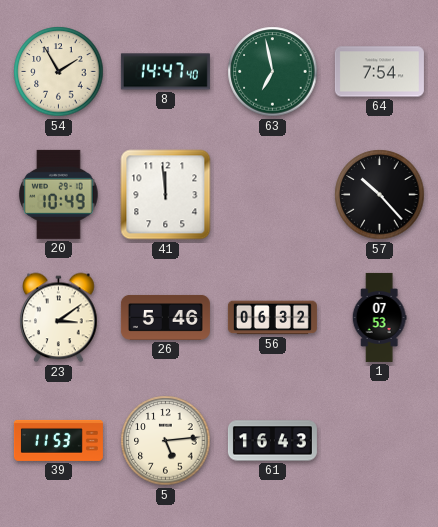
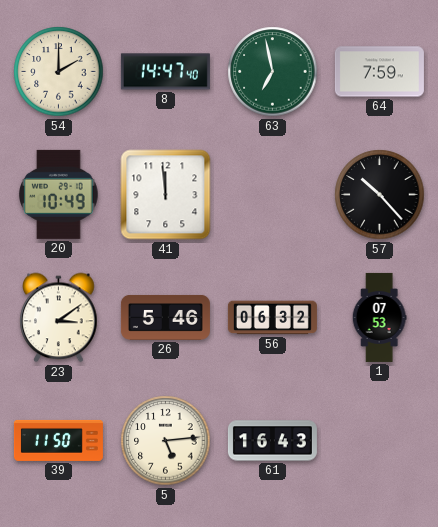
54: 1:55 -> 2:00
64: 7:54 -> 7:59
39: 11:53 -> 11:50
